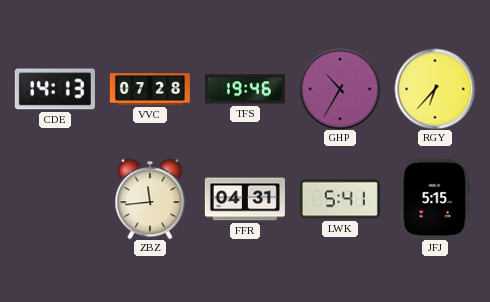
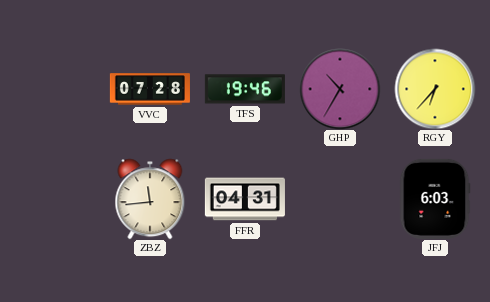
CDE: 14:13 -> none
LWK: 5:41 -> none
JFJ: 5:15 -> 6:03
